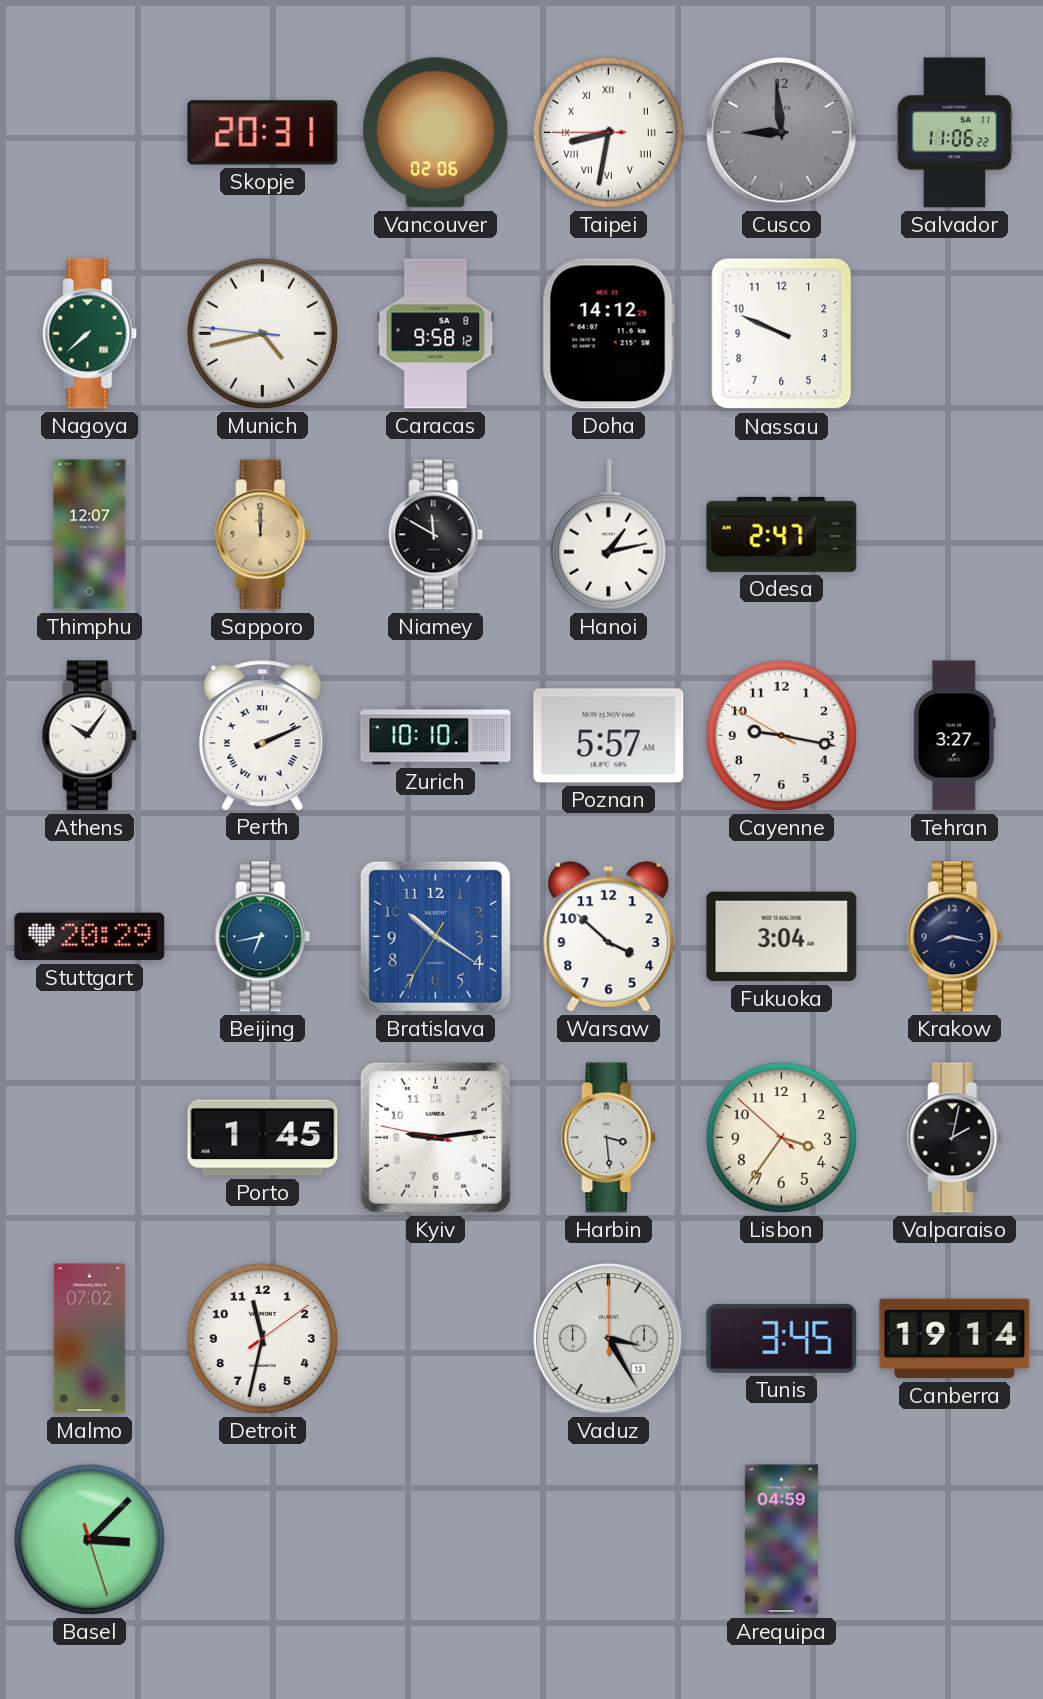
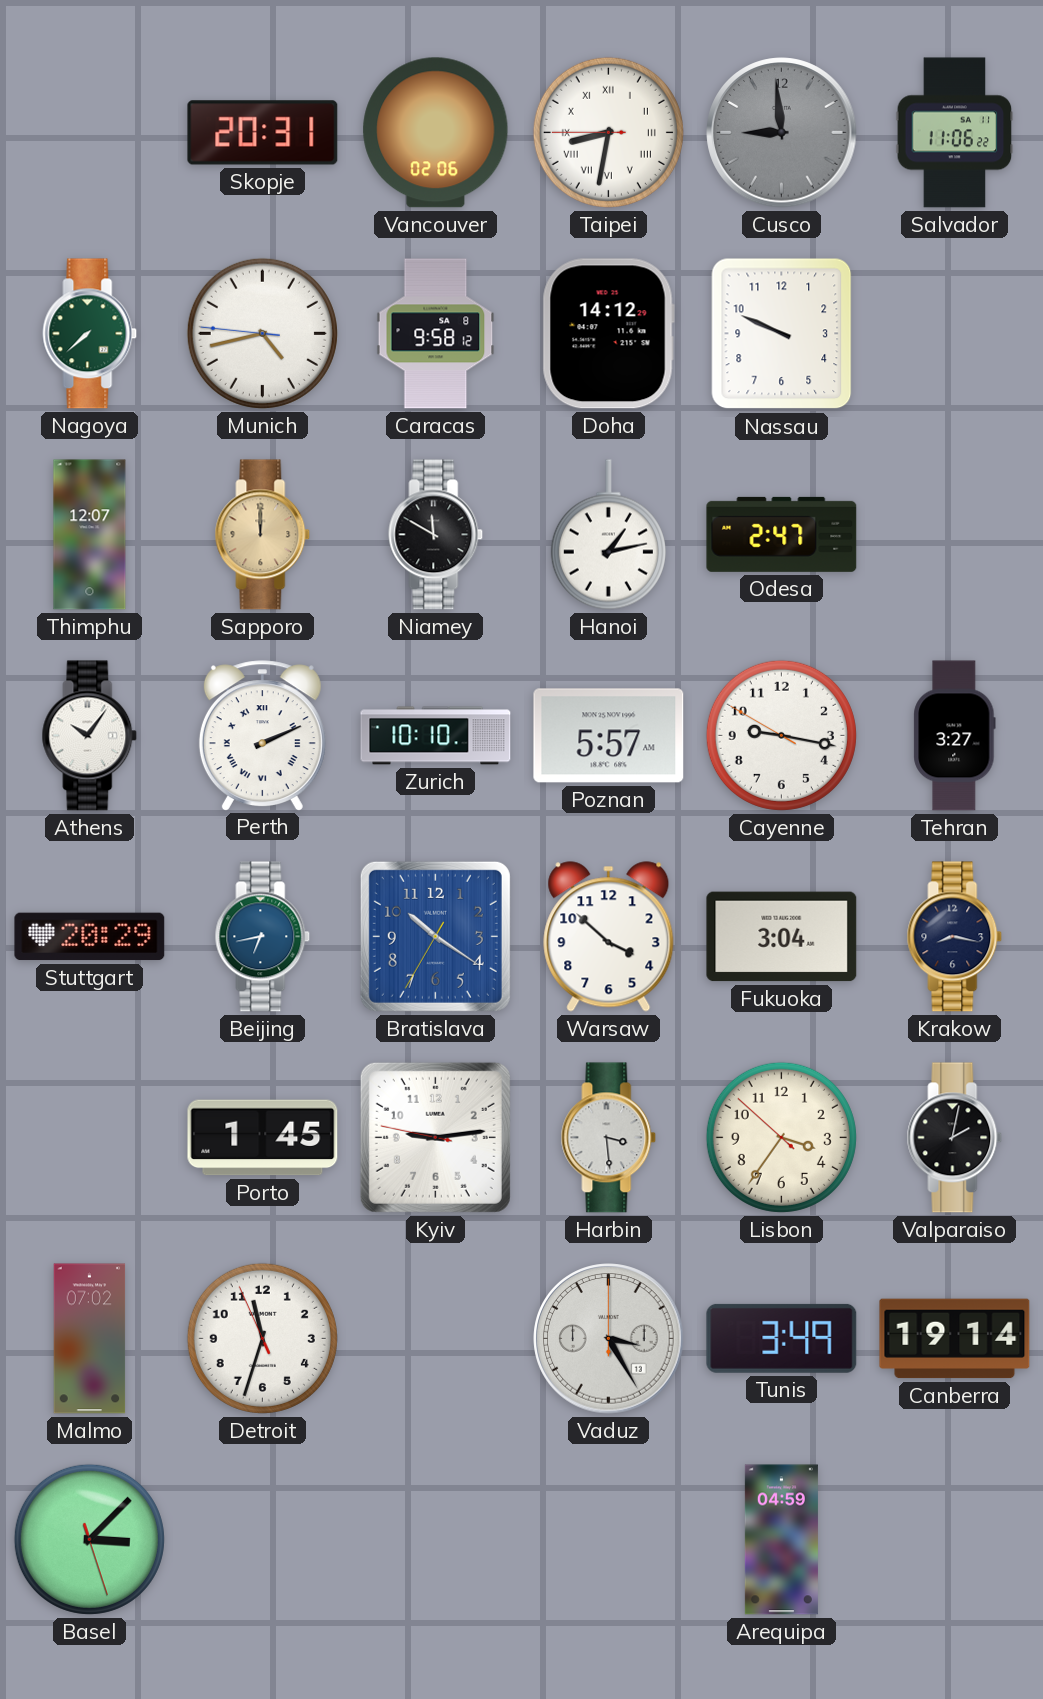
Detroit: 11:32:09 -> 11:32:56
Tunis: 3:45 -> 3:49
